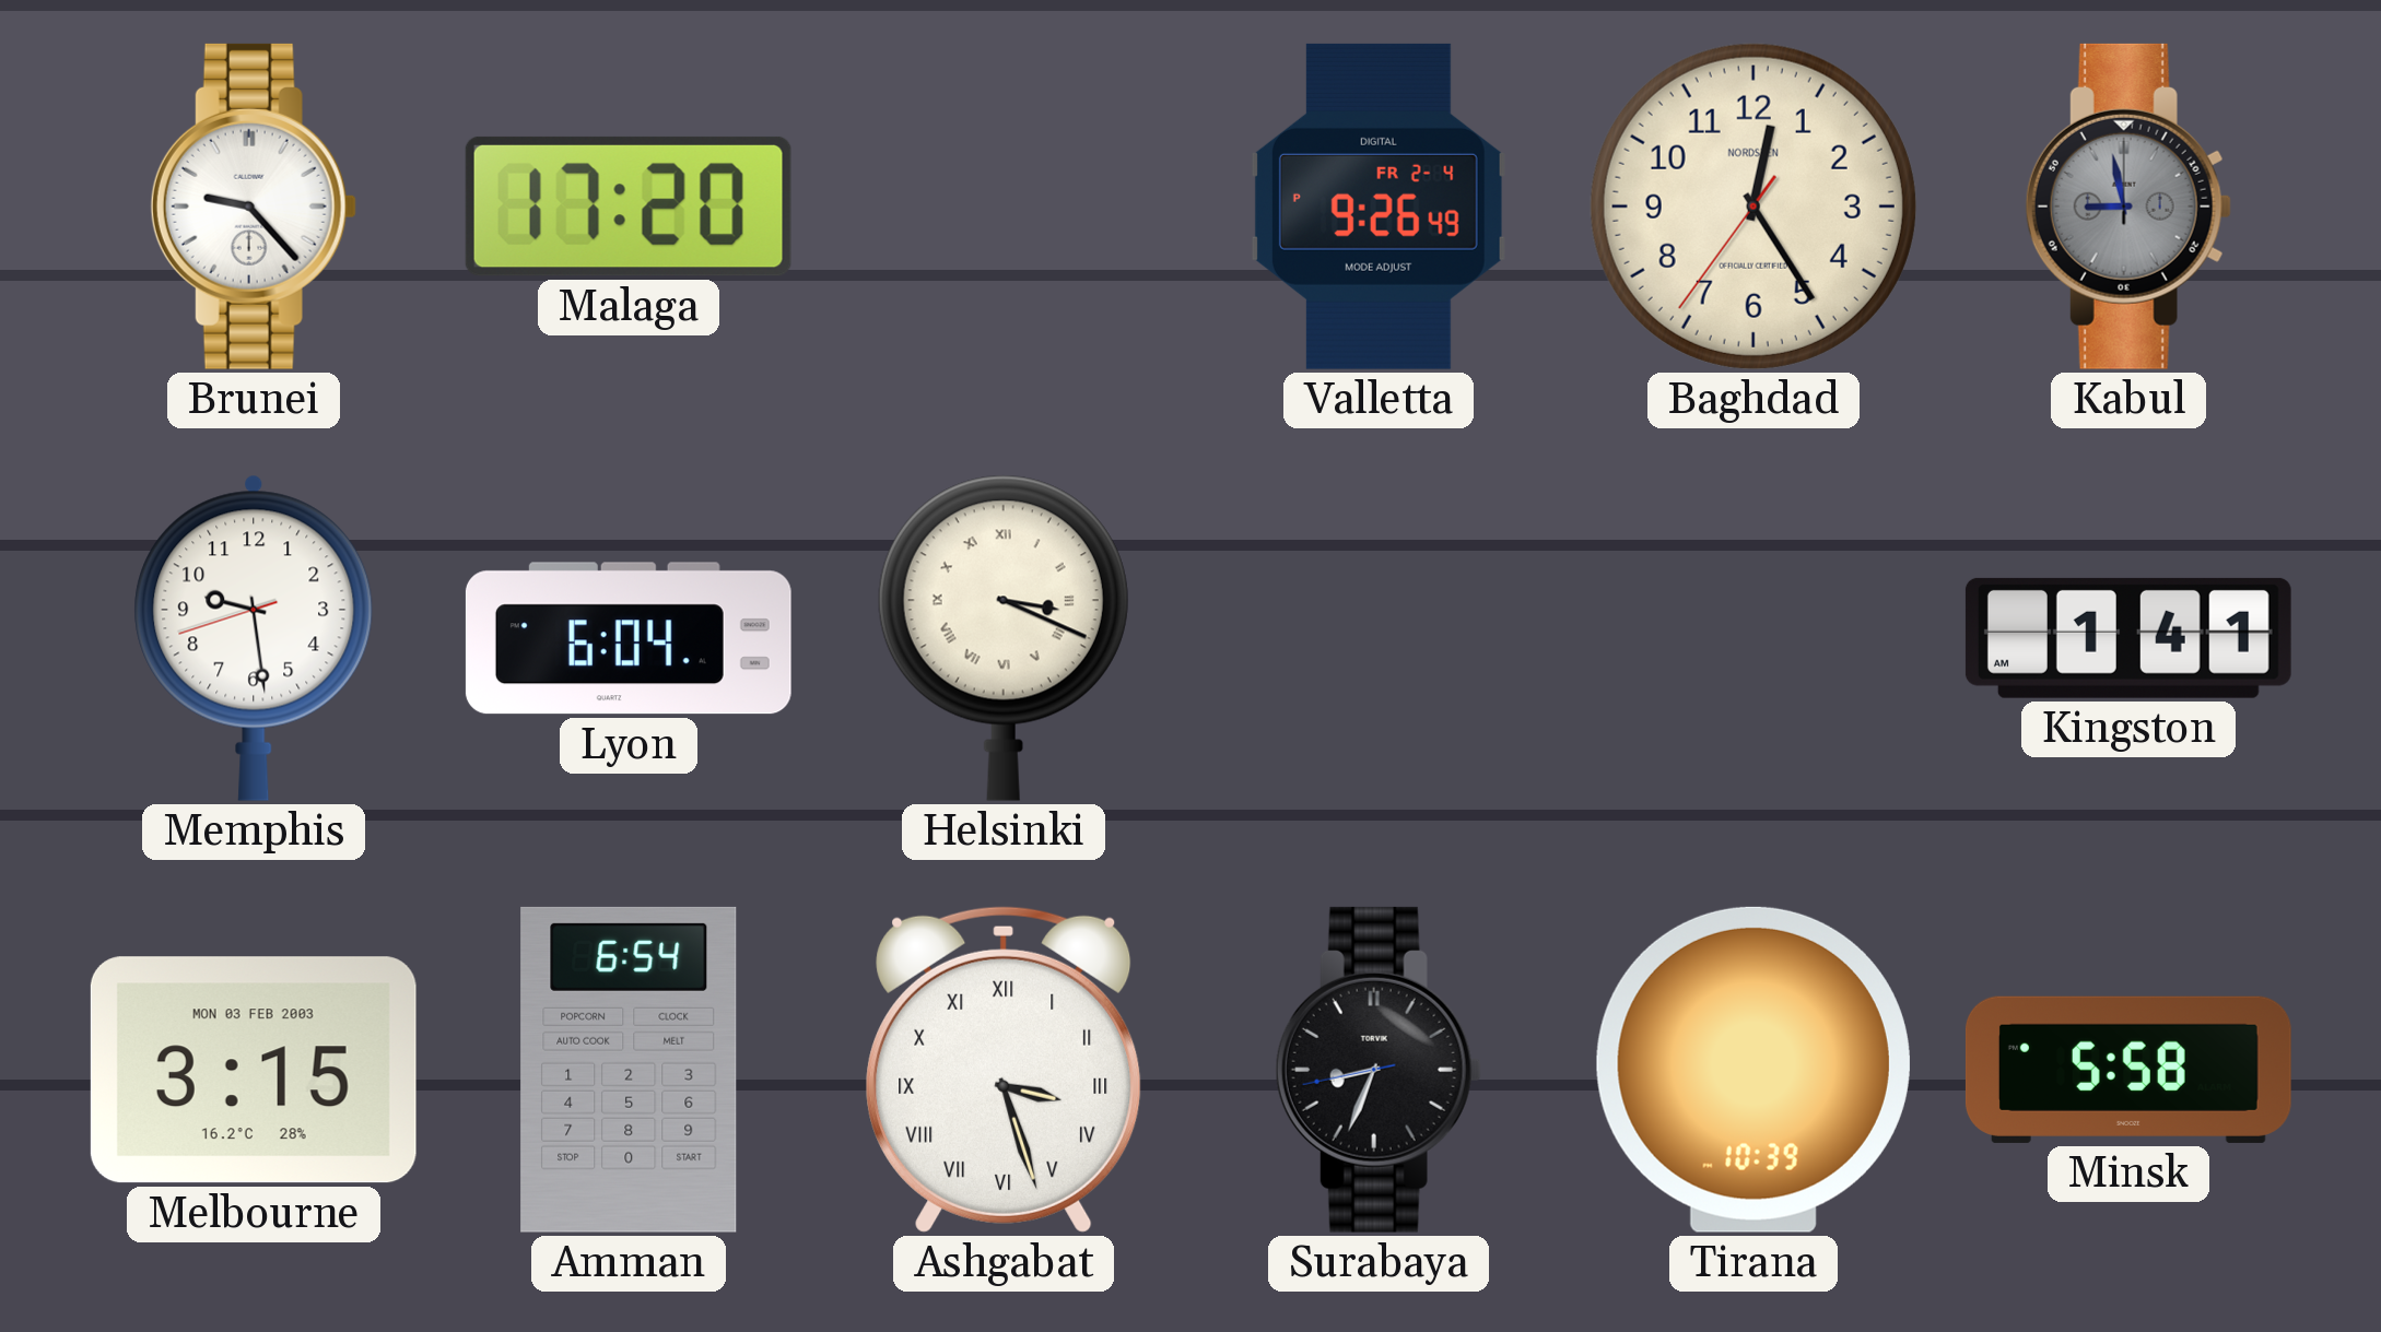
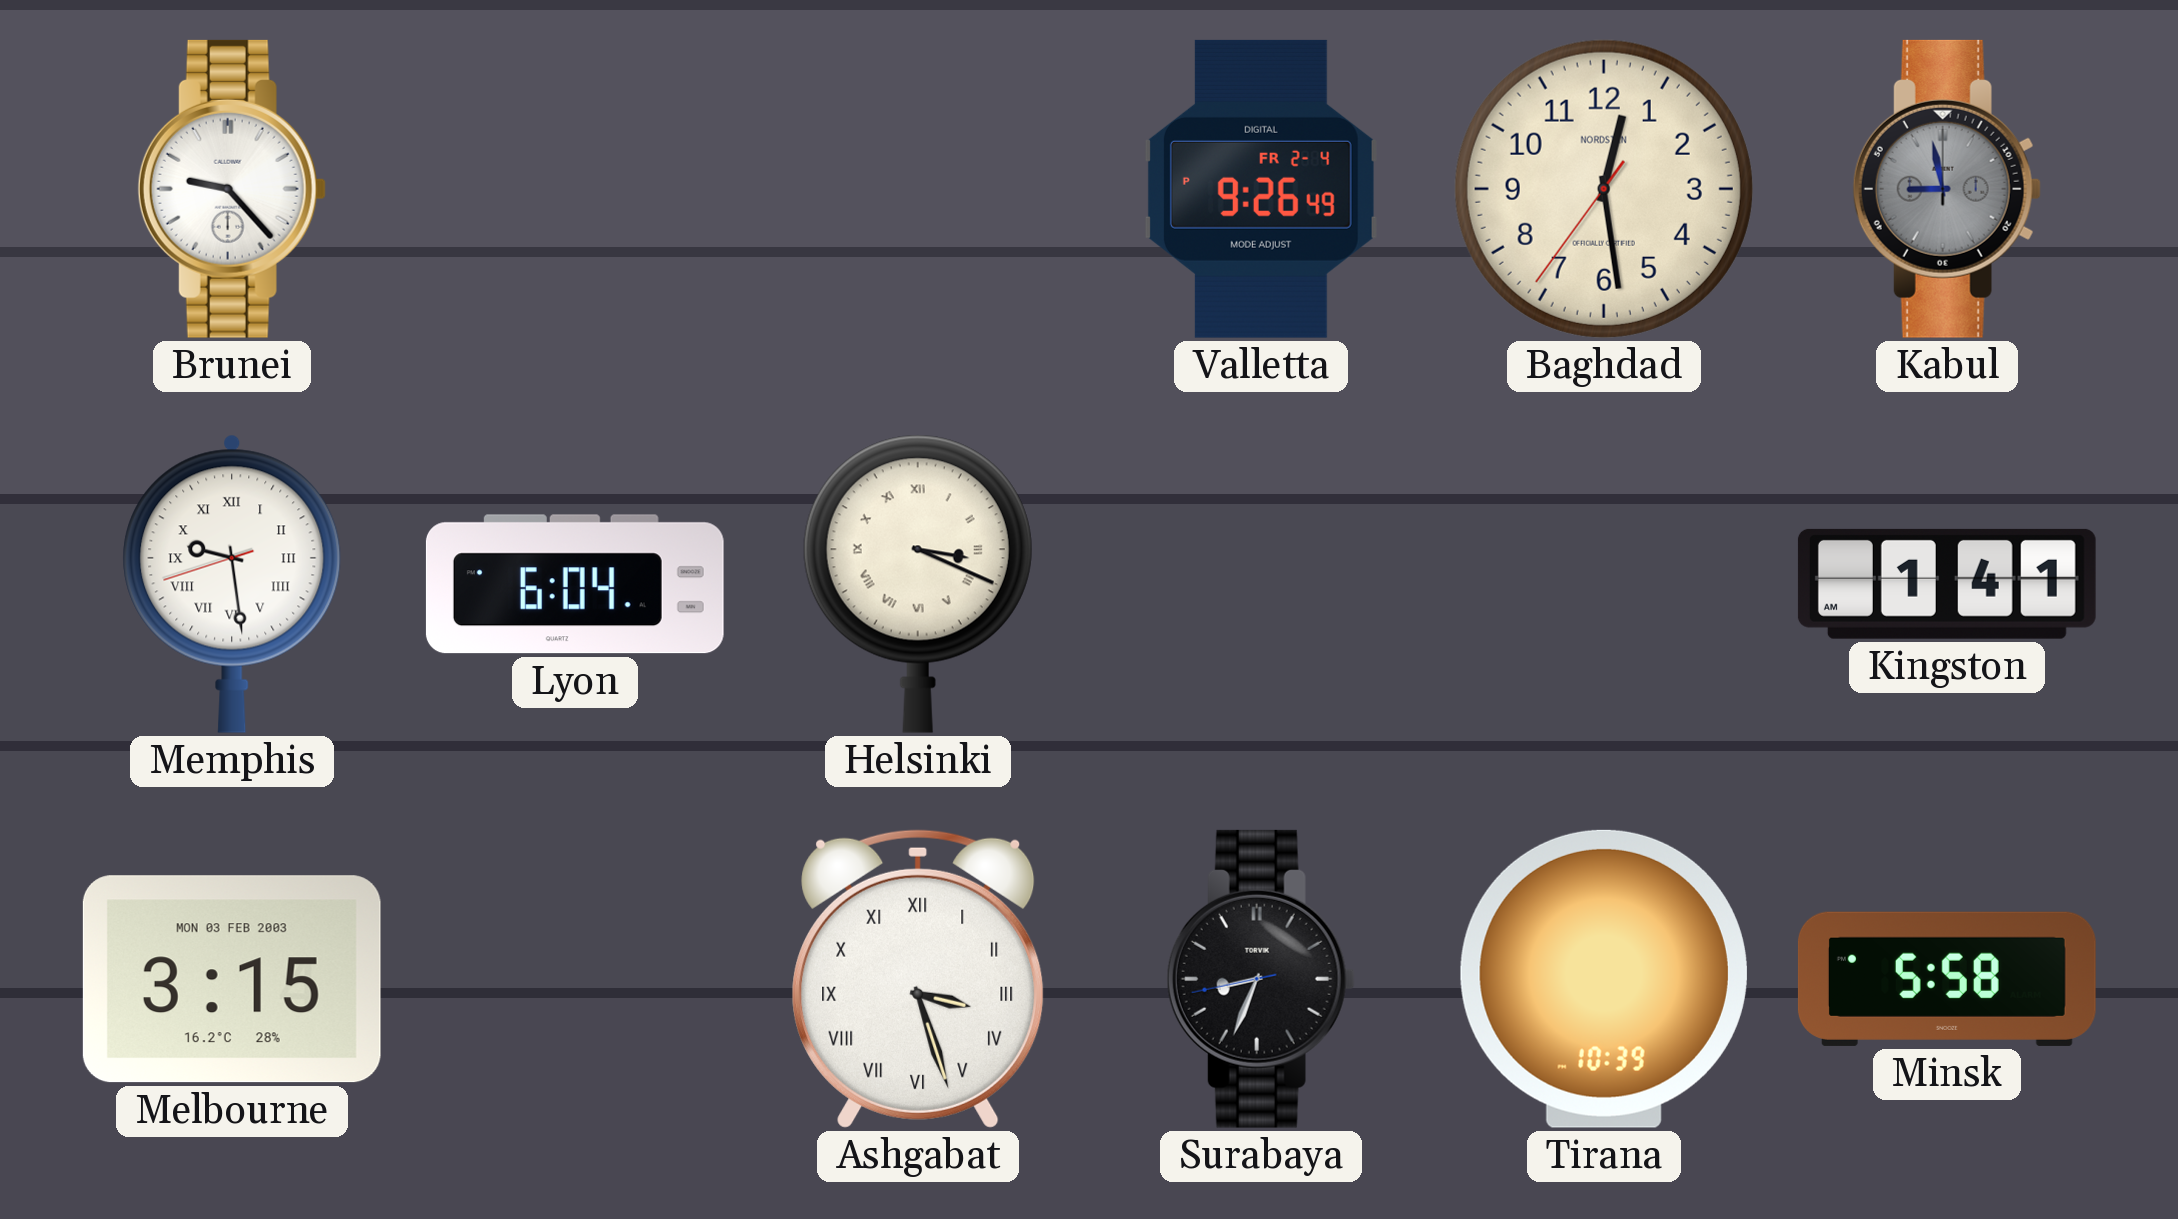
Malaga: 17:20 -> none
Baghdad: 12:24 -> 12:28
Memphis numerals: Arabic -> Roman
Amman: 6:54 -> none
